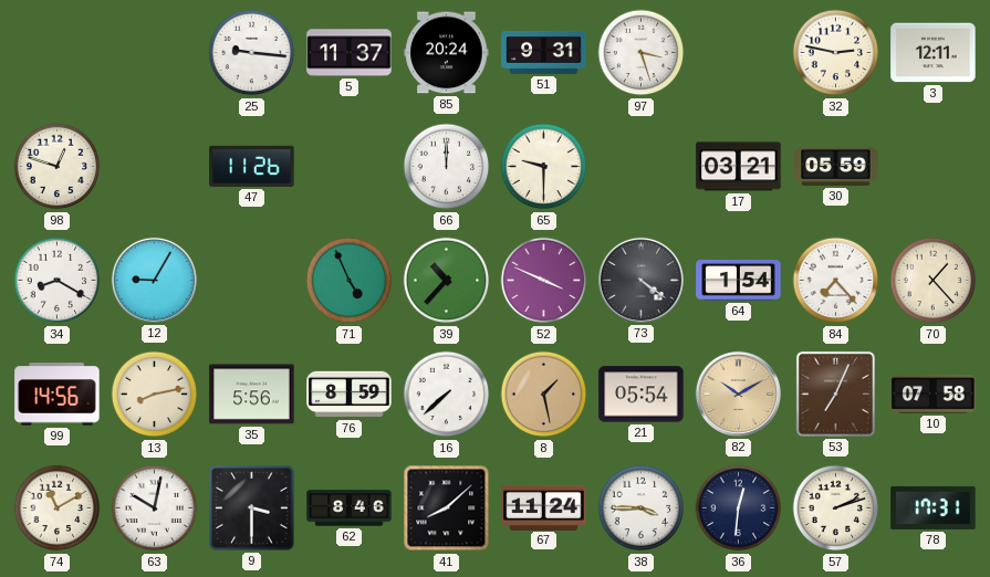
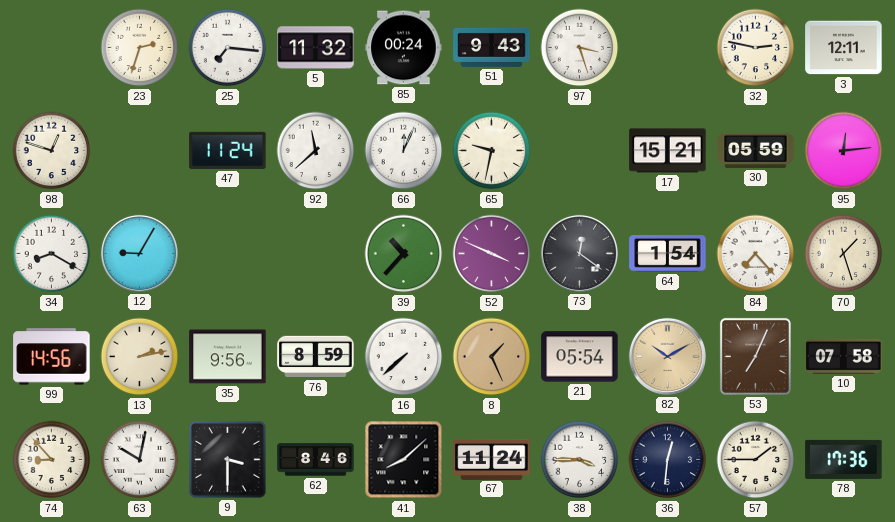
23: none -> 2:33
25: 9:16 -> 7:16
5: 11:37 -> 11:32
85: 20:24 -> 00:24
51: 9:31 -> 9:43
47: 11:26 -> 11:24
92: none -> 11:38
66: 12:00 -> 12:04
65: 9:30 -> 9:32
17: 03:21 -> 15:21
95: none -> 12:14
71: 4:56 -> none
73: 4:21 -> 12:21
70: 1:23 -> 1:27
13: 8:13 -> 2:13
35: 5:56 -> 9:56
8: 1:28 -> 1:26
74: 11:10 -> 8:53
57: 2:12 -> 1:45
78: 17:31 -> 17:36
